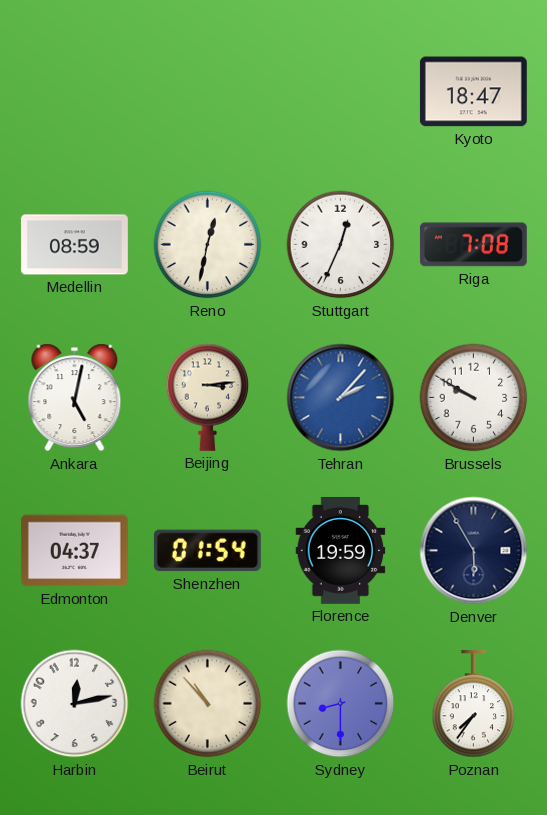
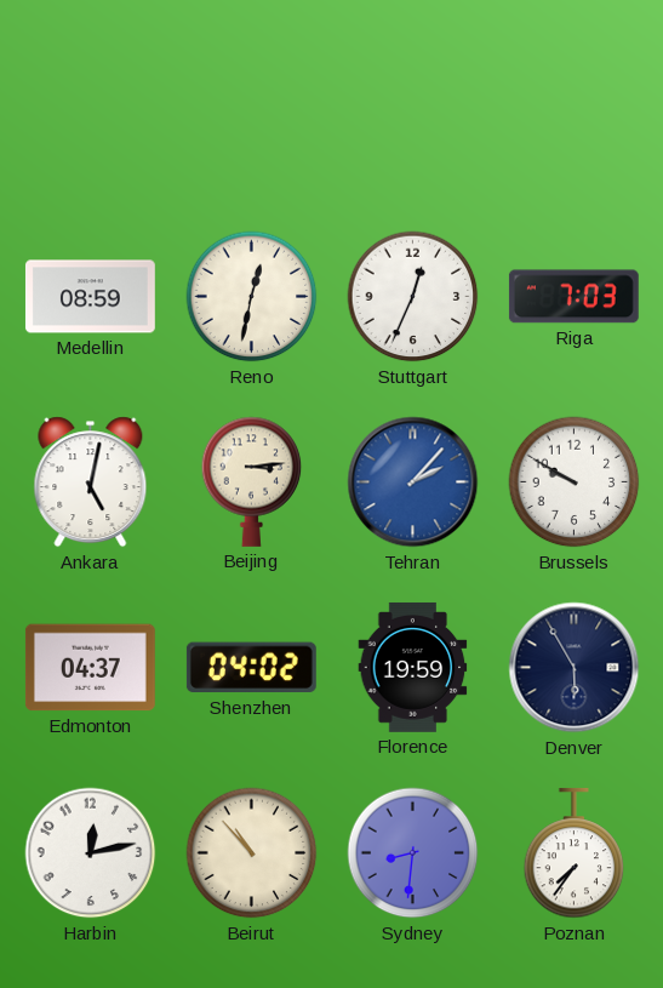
Kyoto: 18:47 -> none
Riga: 7:08 -> 7:03
Shenzhen: 01:54 -> 04:02
Sydney: 8:30 -> 8:31
